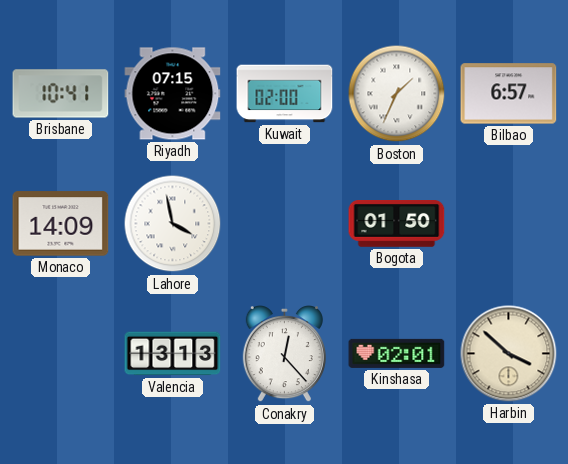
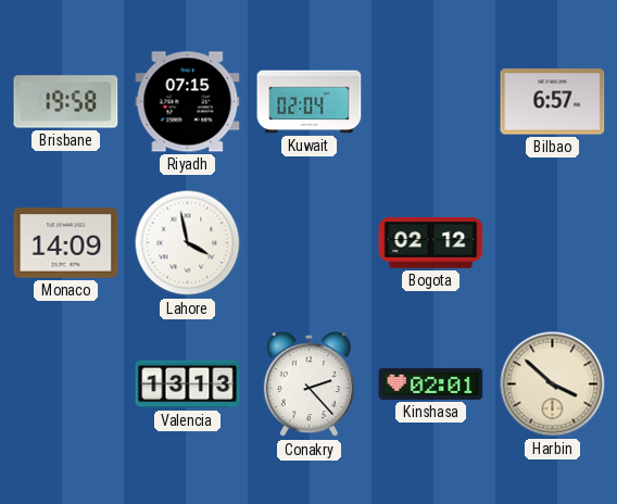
Brisbane: 10:41 -> 19:58
Kuwait: 02:00 -> 02:04
Boston: 1:34 -> none
Bogota: 01:50 -> 02:12
Conakry: 12:23 -> 2:23
